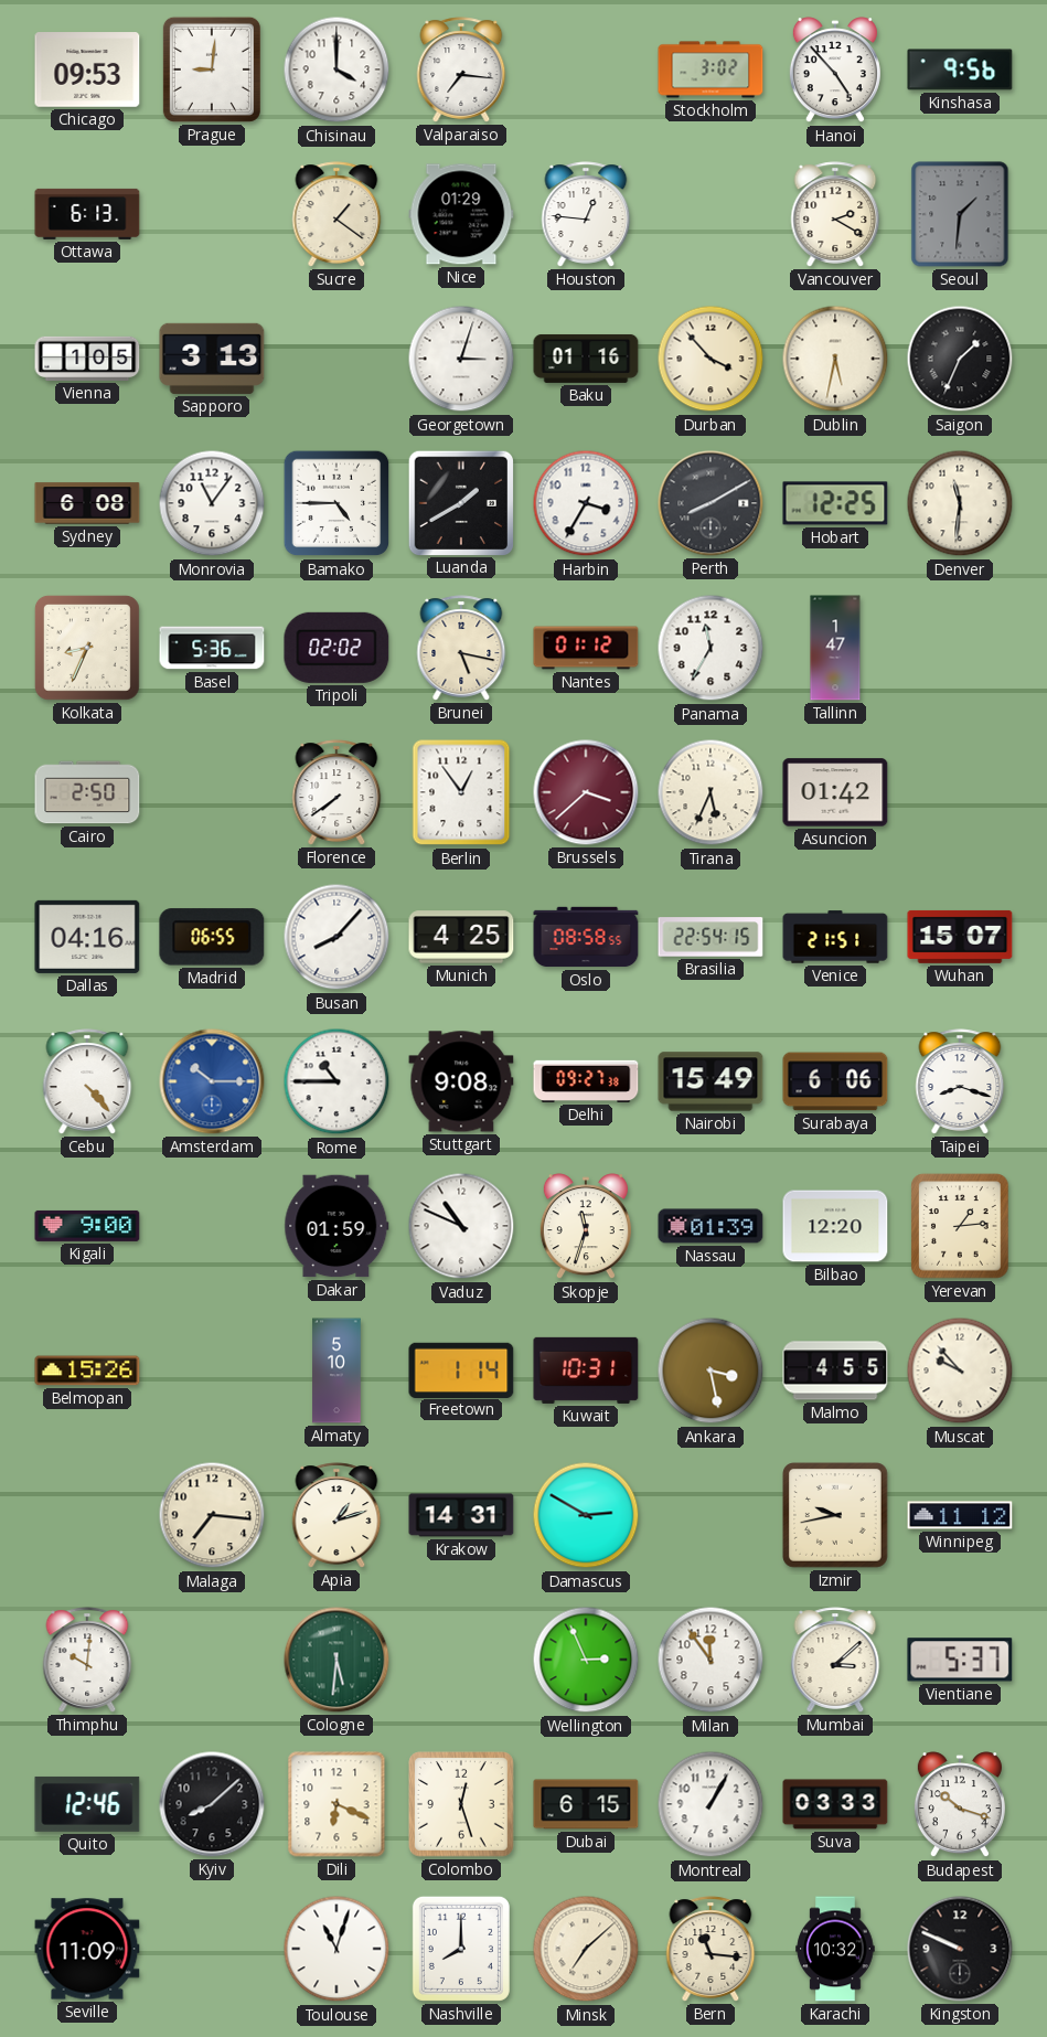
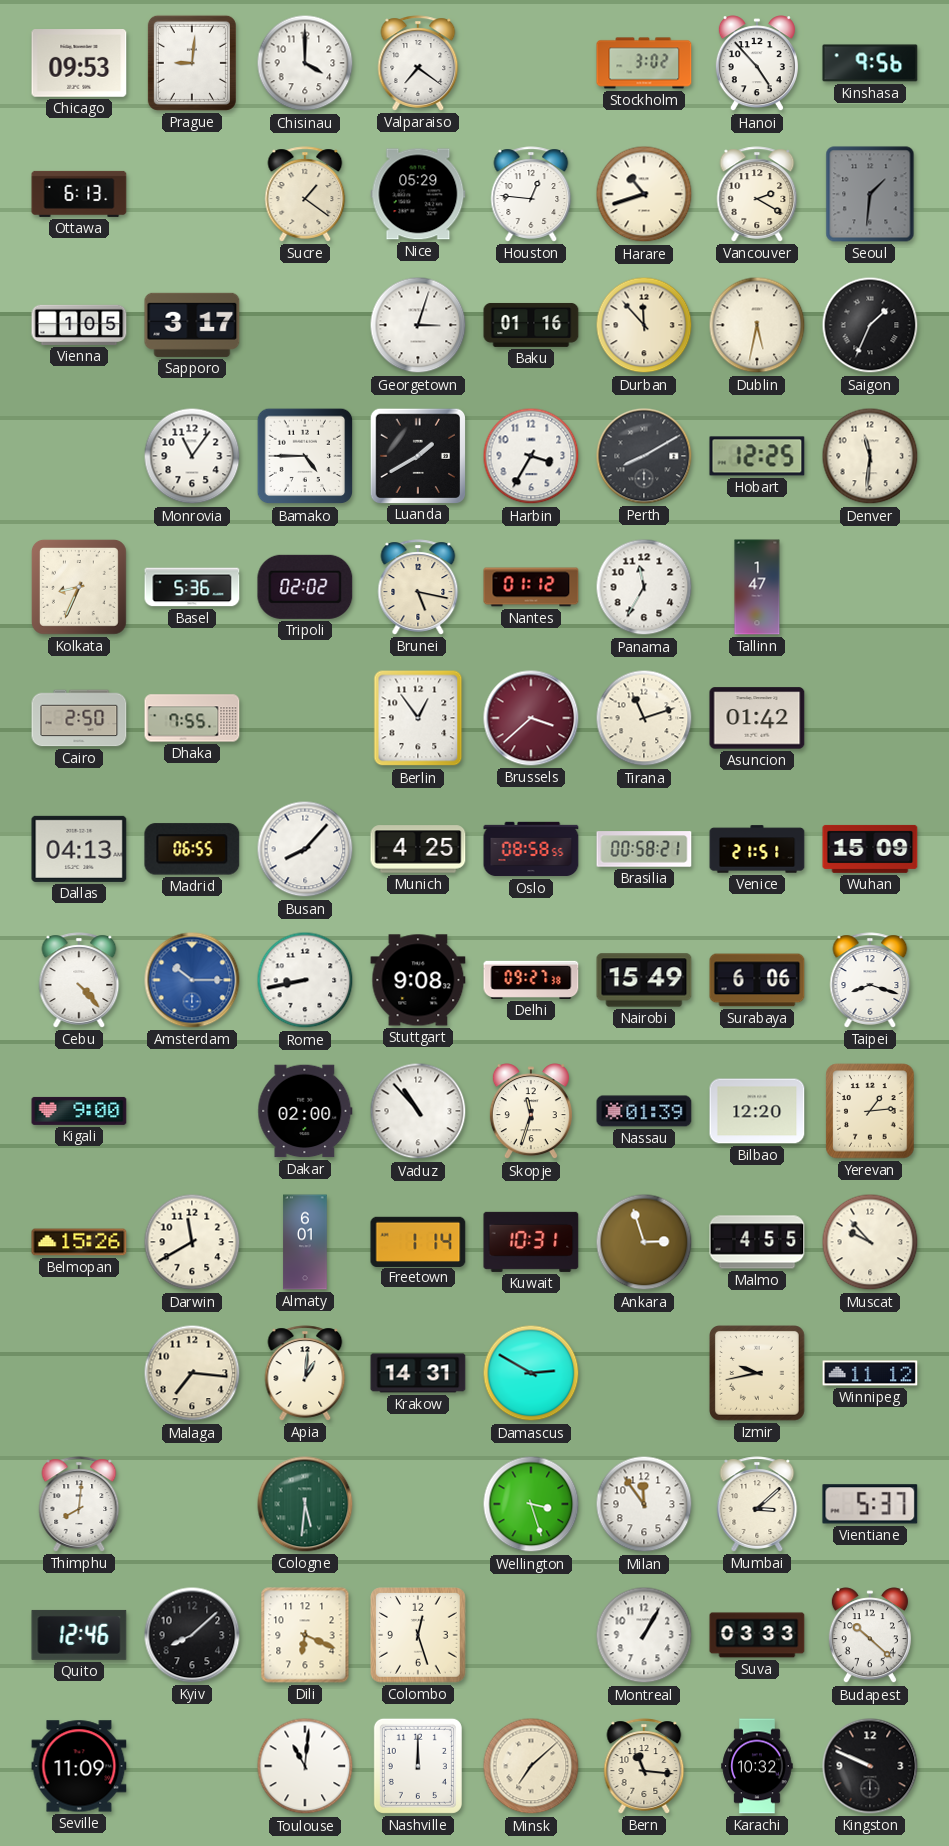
Valparaiso: 7:16 -> 7:21
Nice: 01:29 -> 05:29
Harare: none -> 10:42
Sapporo: 3:13 -> 3:17
Durban: 3:53 -> 11:53
Sydney: 6:08 -> none
Dhaka: none -> 7:55
Florence: 7:39 -> none
Tirana: 5:34 -> 11:12
Dallas: 04:16 -> 04:13
Brasilia: 22:54 -> 00:58
Wuhan: 15:07 -> 15:09
Rome: 10:45 -> 8:43
Dakar: 01:59 -> 02:00
Vaduz: 10:49 -> 10:53
Darwin: none -> 11:40
Almaty: 5:10 -> 6:01
Ankara: 3:28 -> 2:57
Apia: 1:12 -> 1:01
Thimphu: 10:01 -> 8:01
Wellington: 2:56 -> 3:27
Dubai: 6:15 -> none
Budapest: 10:18 -> 10:22
Toulouse: 11:03 -> 11:01
Nashville: 8:00 -> 12:00
